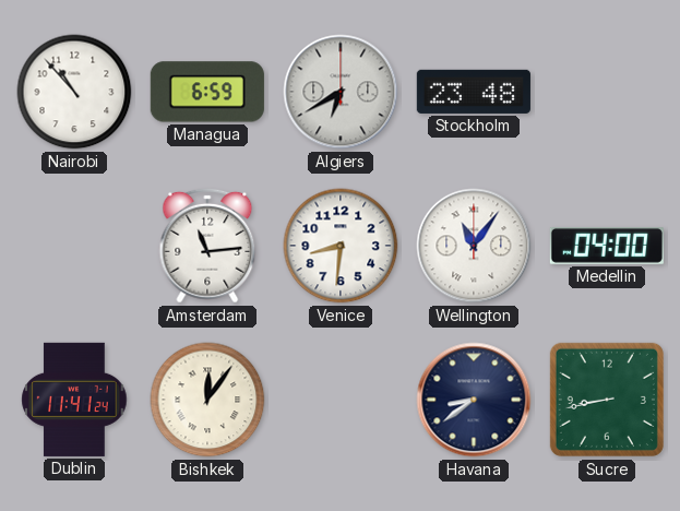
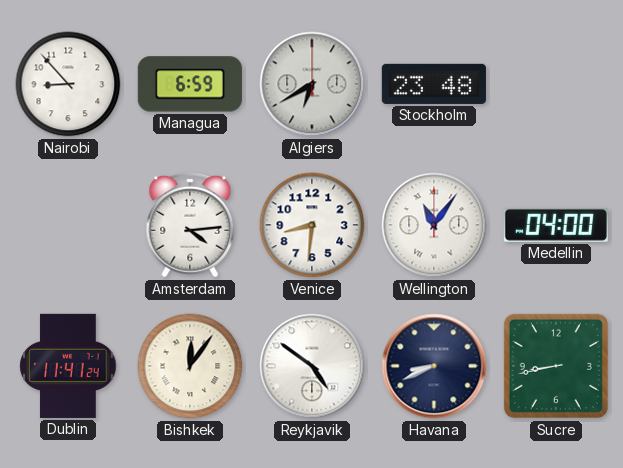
Nairobi: 10:53 -> 8:53
Amsterdam: 11:14 -> 4:14
Reykjavik: none -> 4:51
Havana: 8:39 -> 8:41
